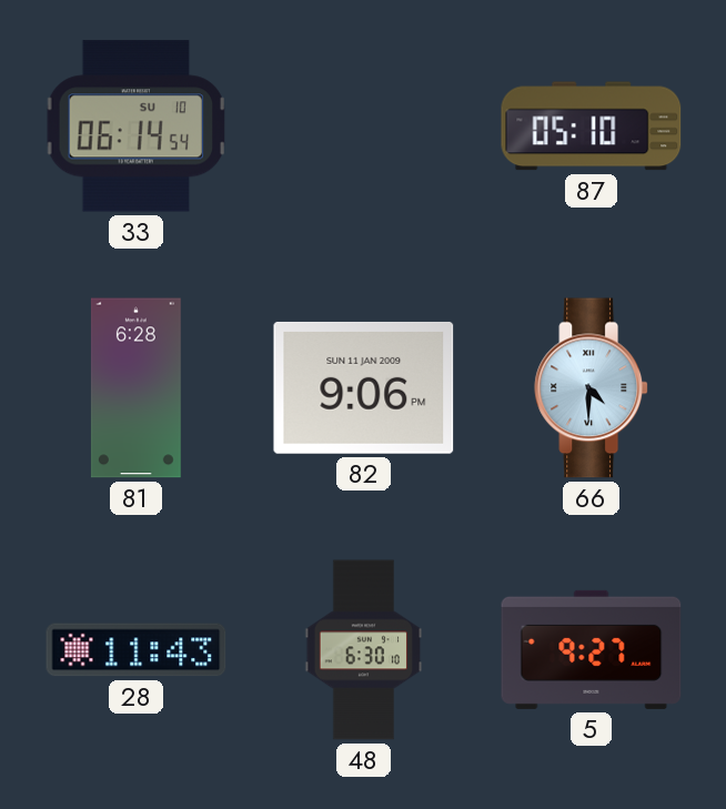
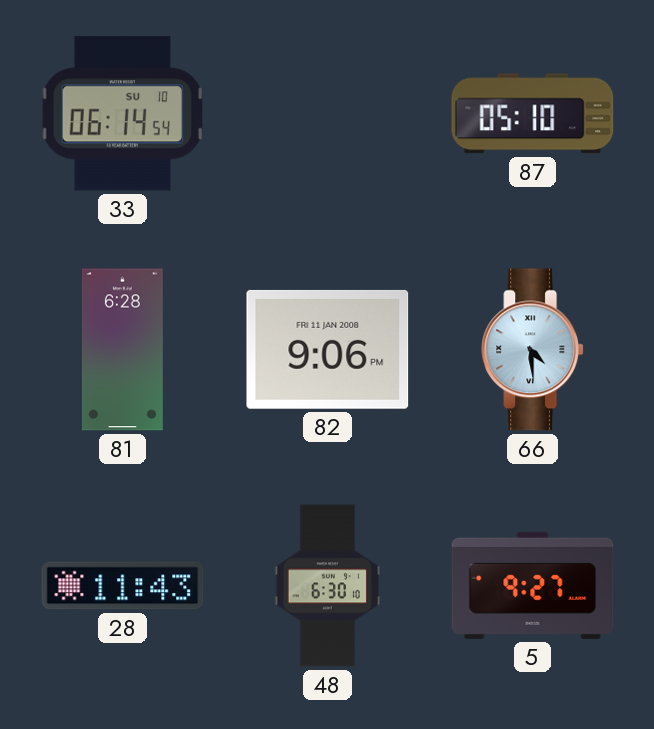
82 date: SUN 11 JAN 2009 -> FRI 11 JAN 2008
66: 4:30 -> 4:29
